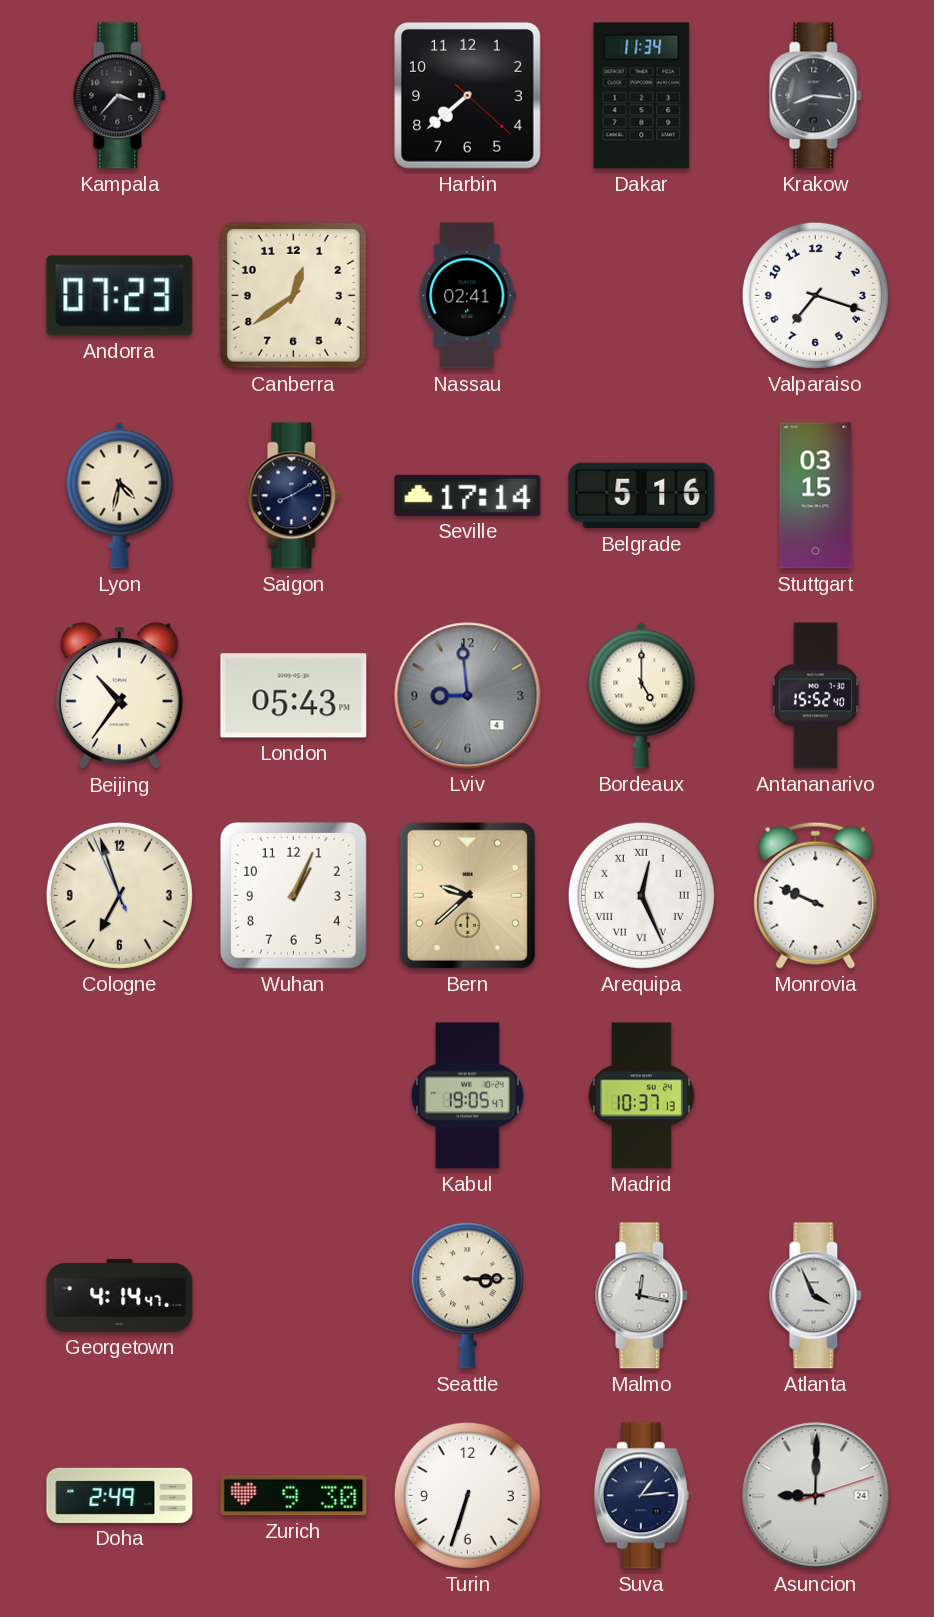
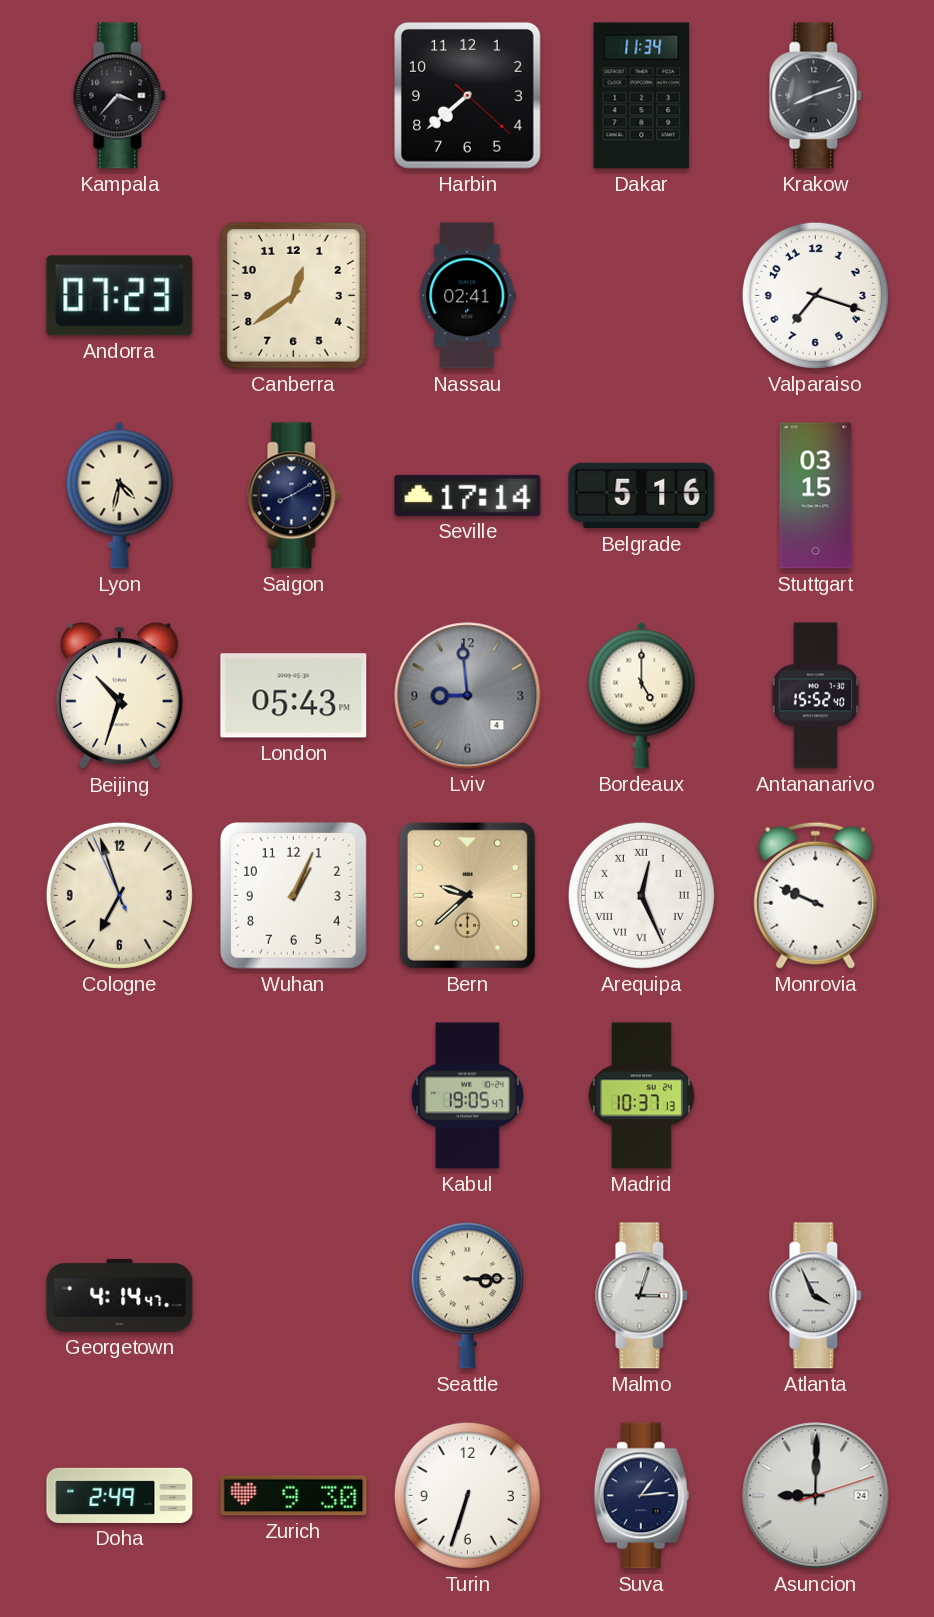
Krakow: 8:16 -> 8:12
Beijing: 10:36 -> 10:33
Malmo: 12:17 -> 3:03
